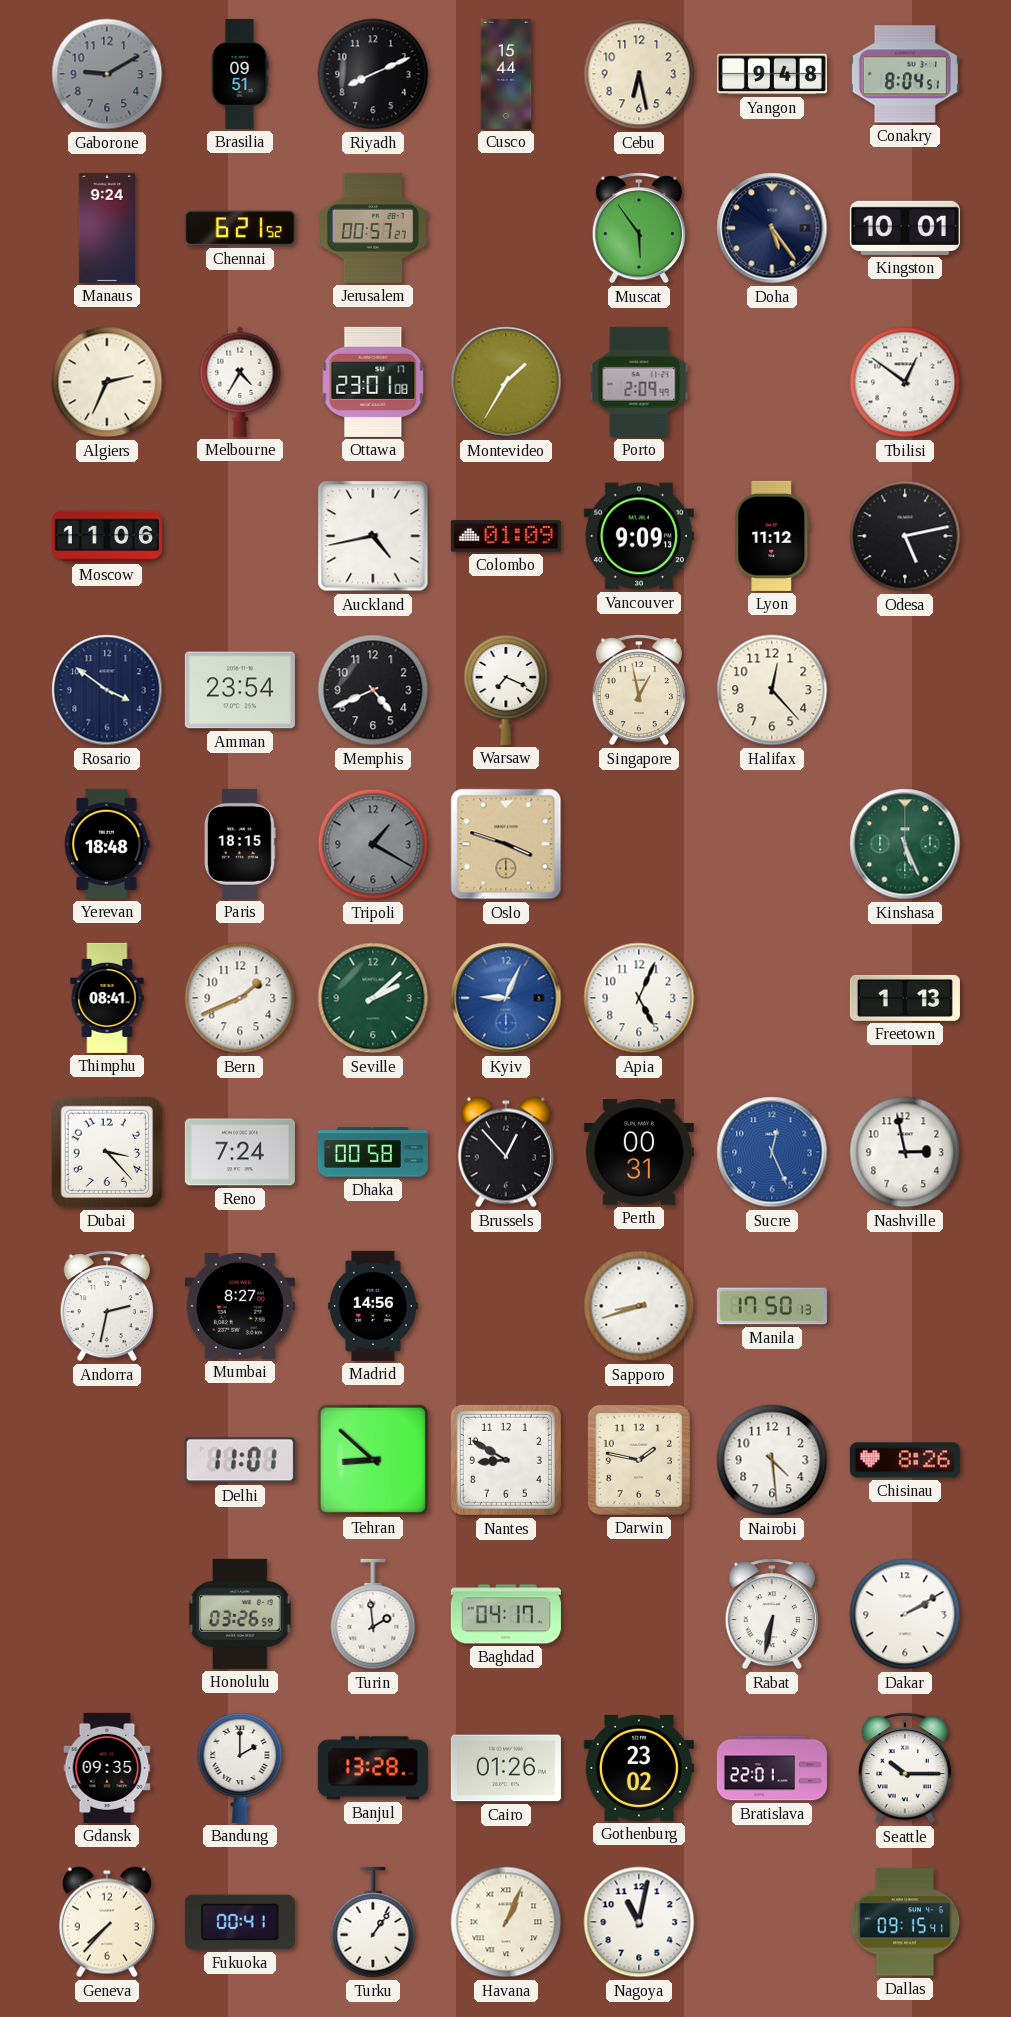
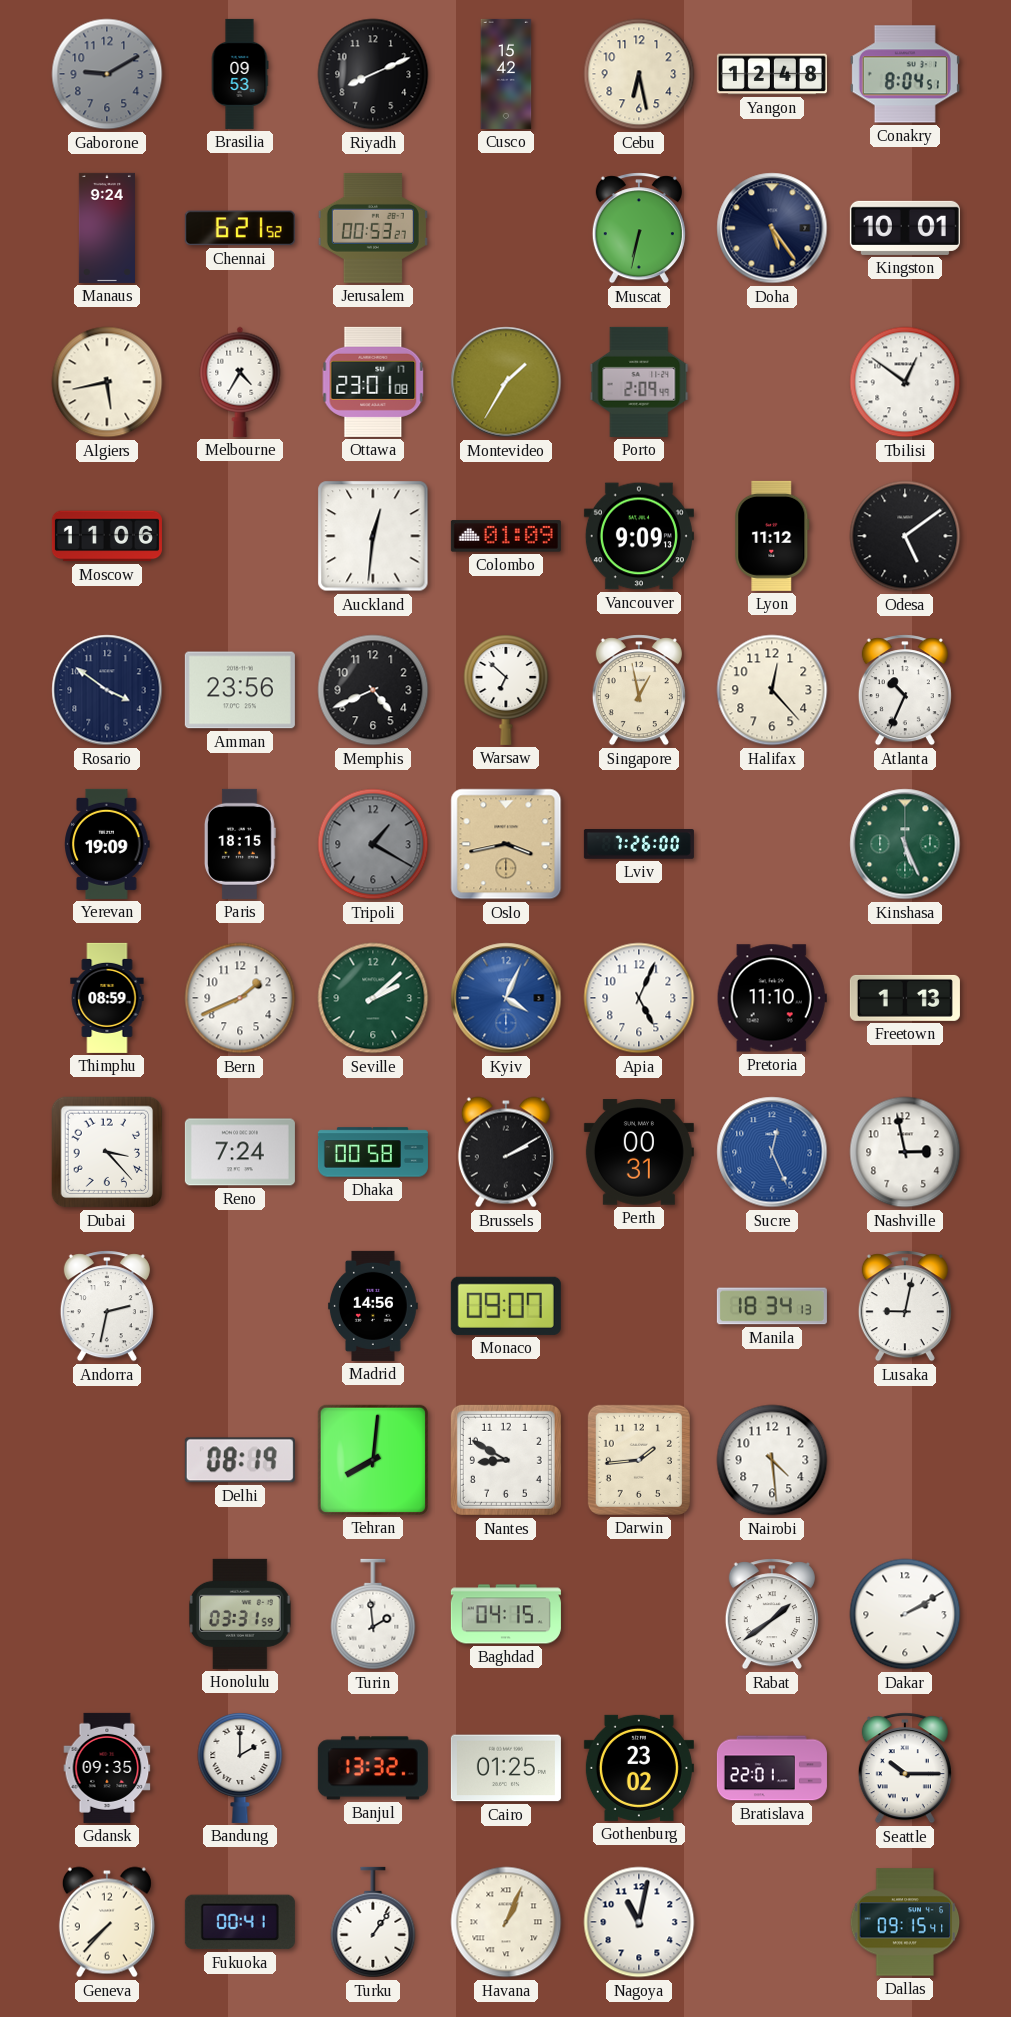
Brasilia: 09:51 -> 09:53
Cusco: 15:44 -> 15:42
Yangon: 9:48 -> 12:48
Jerusalem: 00:57 -> 00:53
Muscat: 5:54 -> 6:32
Algiers: 2:34 -> 5:43
Auckland: 4:43 -> 12:31
Odesa: 5:13 -> 5:09
Amman: 23:54 -> 23:56
Warsaw: 7:19 -> 6:52
Atlanta: none -> 10:34
Yerevan: 18:48 -> 19:09
Oslo: 3:48 -> 3:43
Lviv: none -> 7:26
Thimphu: 08:41 -> 08:59
Kyiv: 9:04 -> 4:04
Pretoria: none -> 11:10
Brussels: 12:53 -> 2:10
Mumbai: 8:27 -> none
Monaco: none -> 09:07
Sapporo: 8:42 -> none
Manila: 17:50 -> 18:34
Lusaka: none -> 9:02
Delhi: 11:01 -> 08:19
Tehran: 8:52 -> 8:01
Darwin: 1:47 -> 1:44
Chisinau: 8:26 -> none
Honolulu: 03:26 -> 03:31
Baghdad: 04:17 -> 04:15
Rabat: 6:32 -> 1:39
Banjul: 13:28 -> 13:32
Cairo: 01:26 -> 01:25
